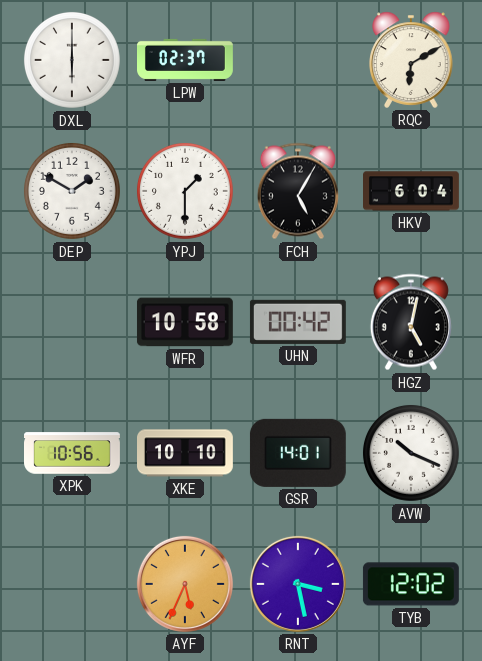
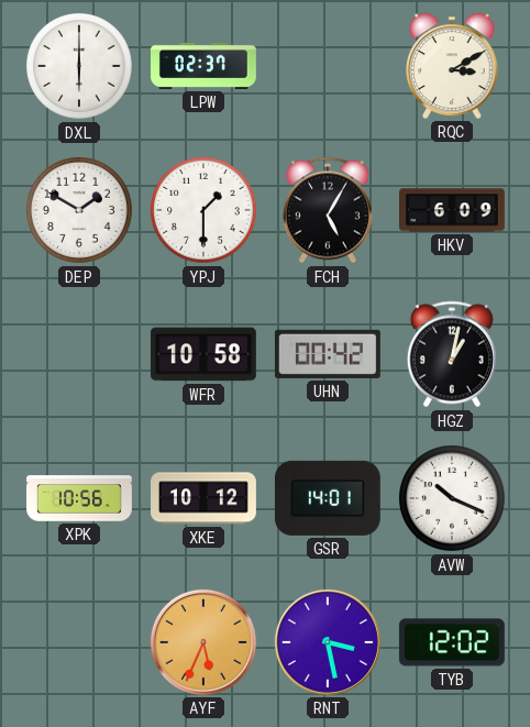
RQC: 6:10 -> 3:10
HKV: 6:04 -> 6:09
HGZ: 5:02 -> 1:02
XKE: 10:10 -> 10:12
